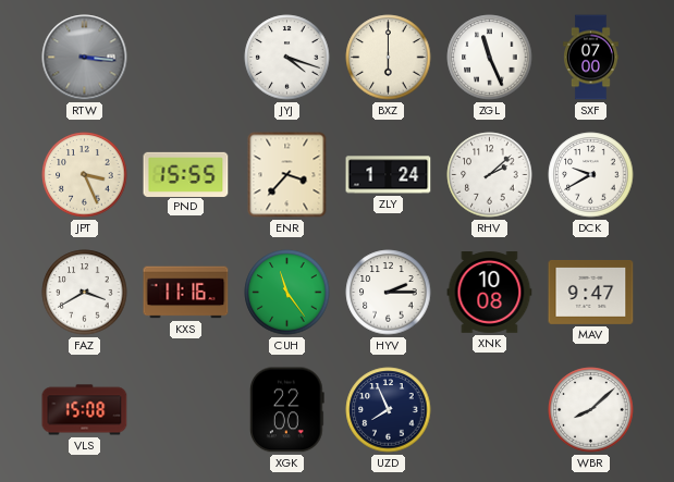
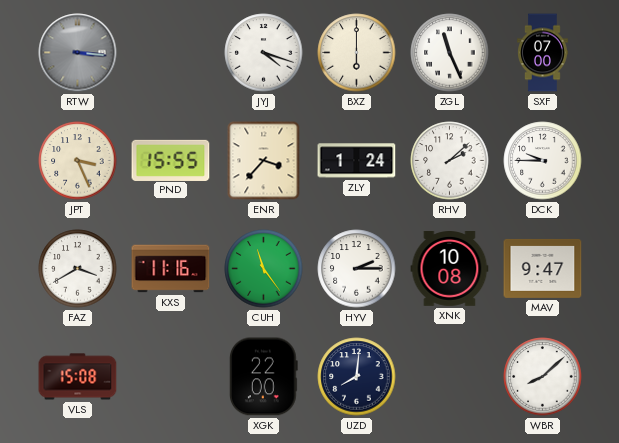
DCK: 9:40 -> 9:45
UZD: 7:56 -> 8:01
